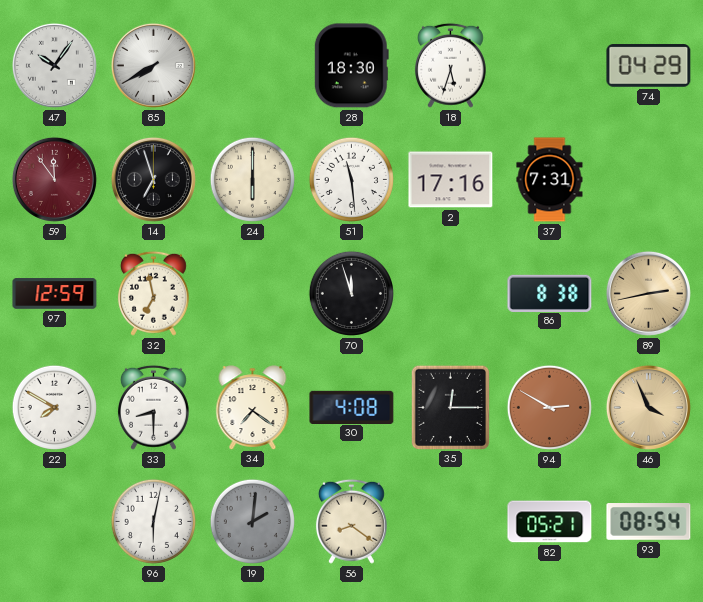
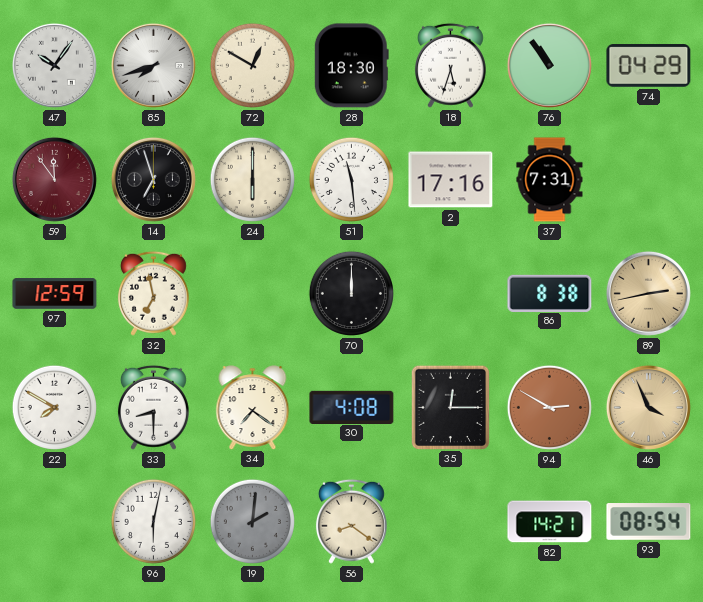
85: 7:40 -> 7:42
72: none -> 12:50
76: none -> 10:54
70: 11:57 -> 12:00
82: 05:21 -> 14:21
